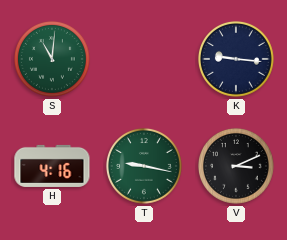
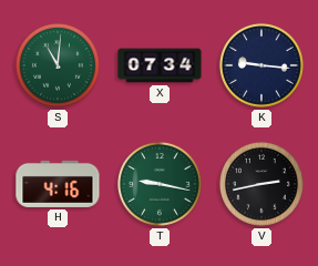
X: none -> 07:34
V: 3:11 -> 2:43
